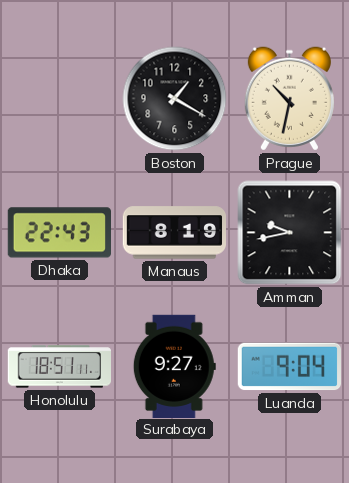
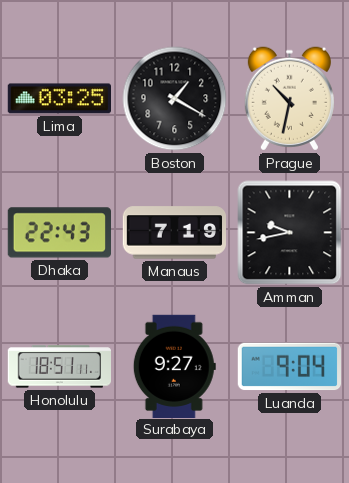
Lima: none -> 03:25
Manaus: 8:19 -> 7:19
